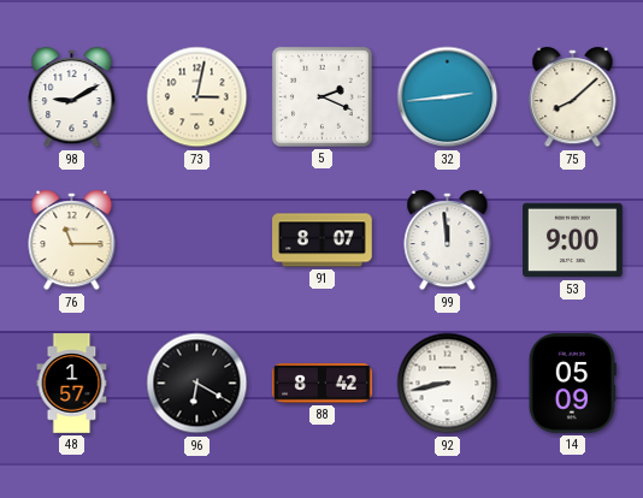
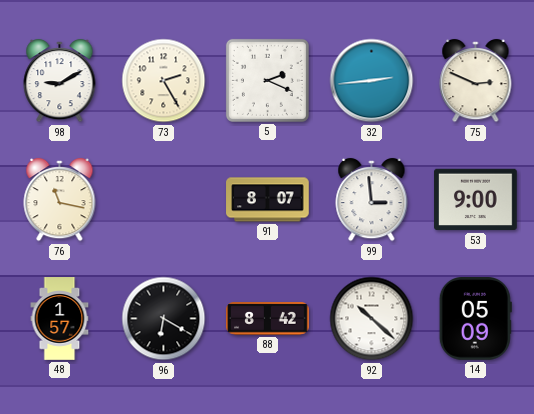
73: 3:02 -> 2:25
75: 8:08 -> 2:49
76: 11:15 -> 11:17
99: 11:59 -> 2:59
92: 8:43 -> 10:22
